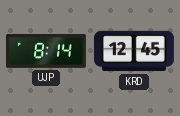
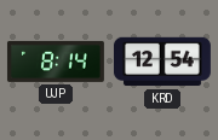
KRD: 12:45 -> 12:54
